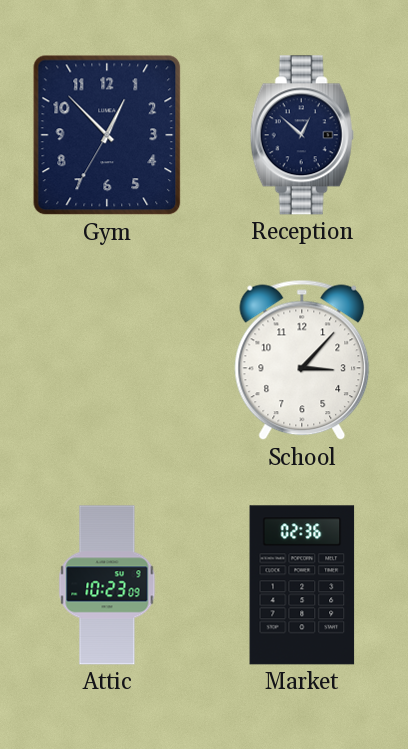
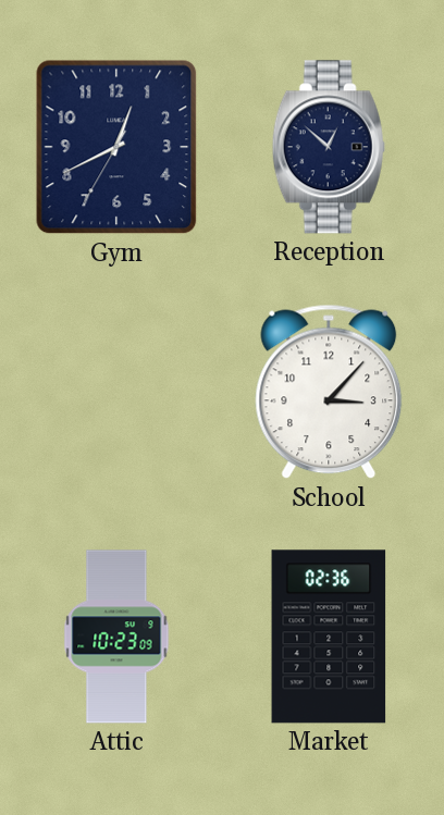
Gym: 12:52 -> 12:40
